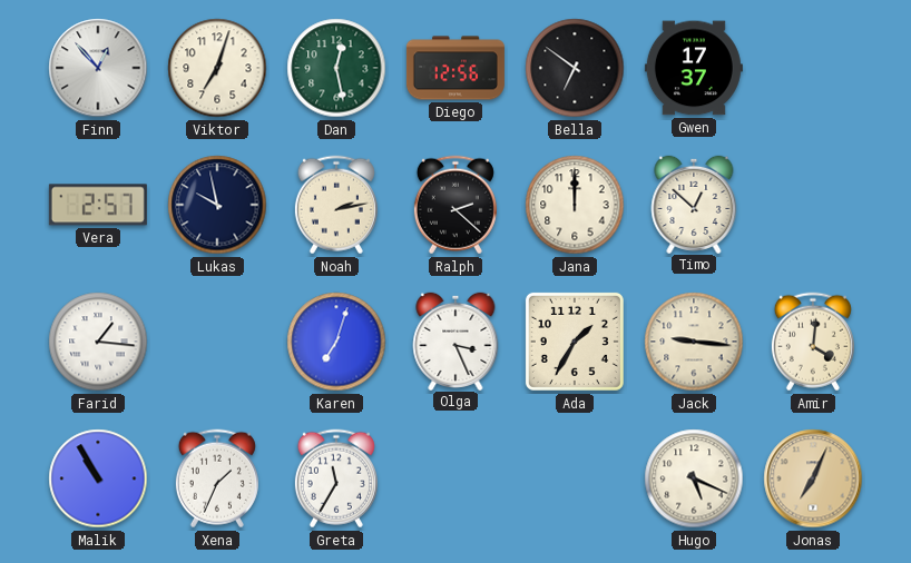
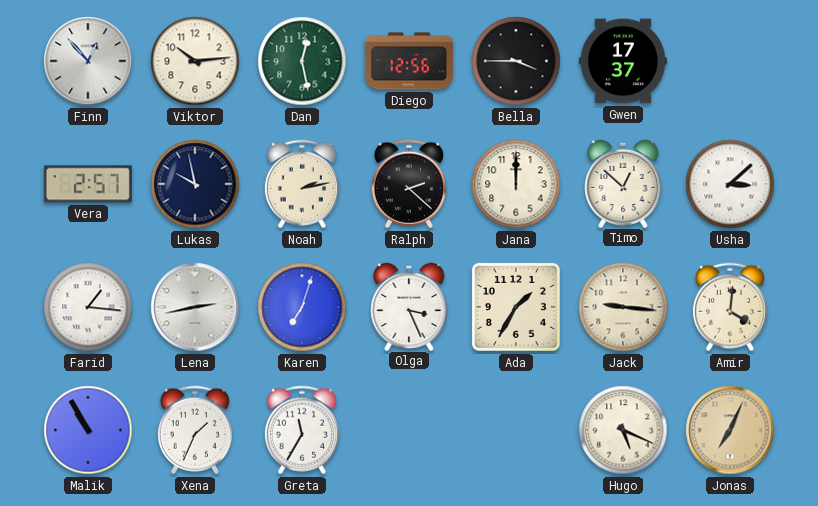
Viktor: 7:03 -> 10:14
Bella: 6:51 -> 3:45
Usha: none -> 3:08
Lena: none -> 2:43
